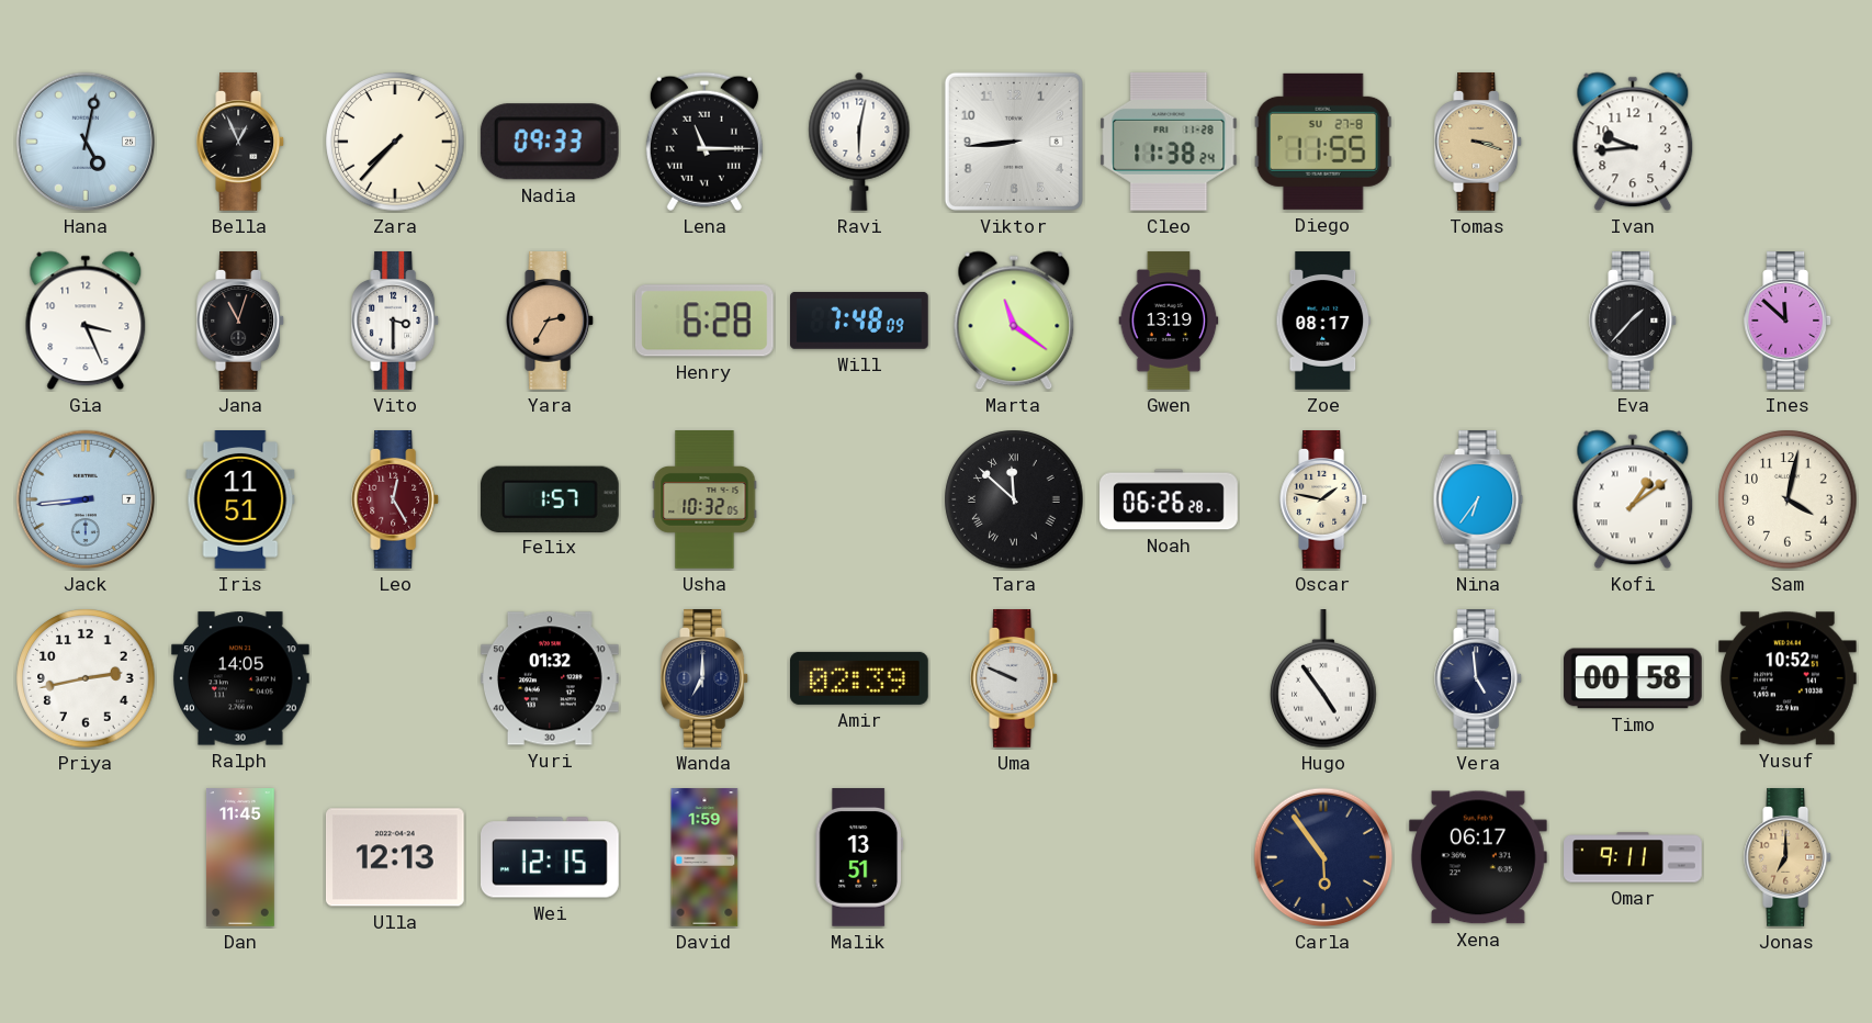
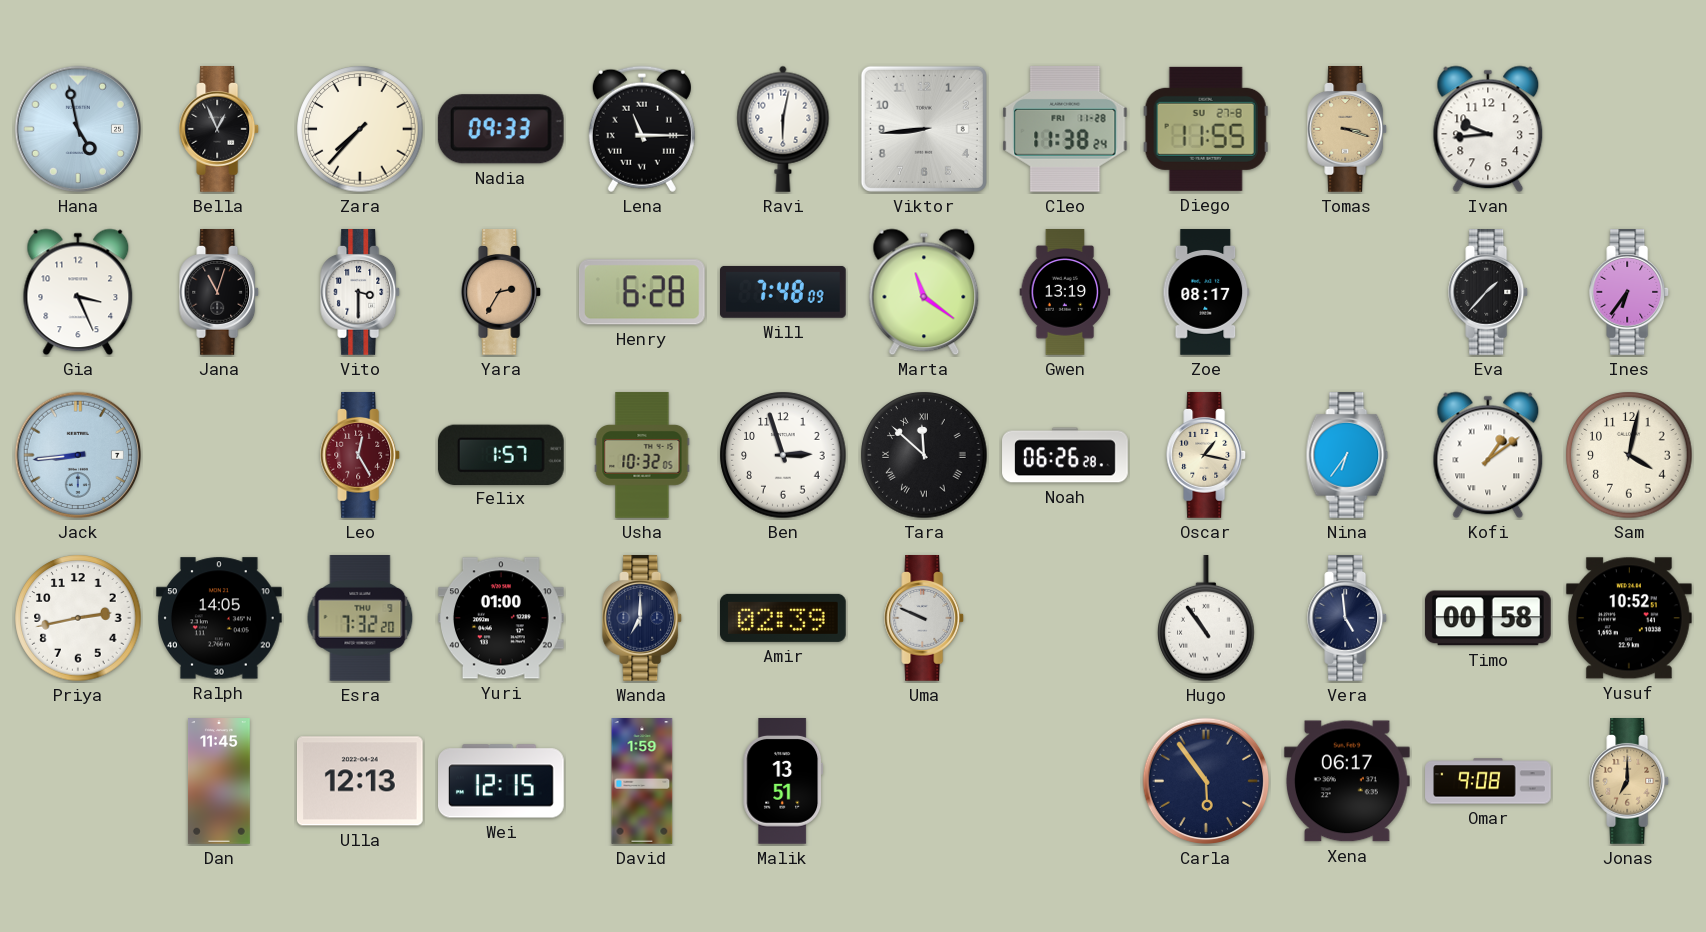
Hana: 5:02 -> 4:58
Ines: 11:52 -> 6:36
Iris: 11:51 -> none
Ben: none -> 2:57
Oscar: 1:47 -> 1:17
Esra: none -> 7:32
Yuri: 01:32 -> 01:00
Hugo: 4:54 -> 10:54
Omar: 9:11 -> 9:08
